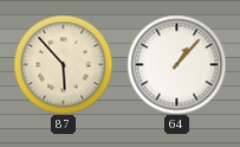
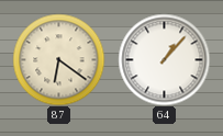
87: 5:53 -> 6:21
